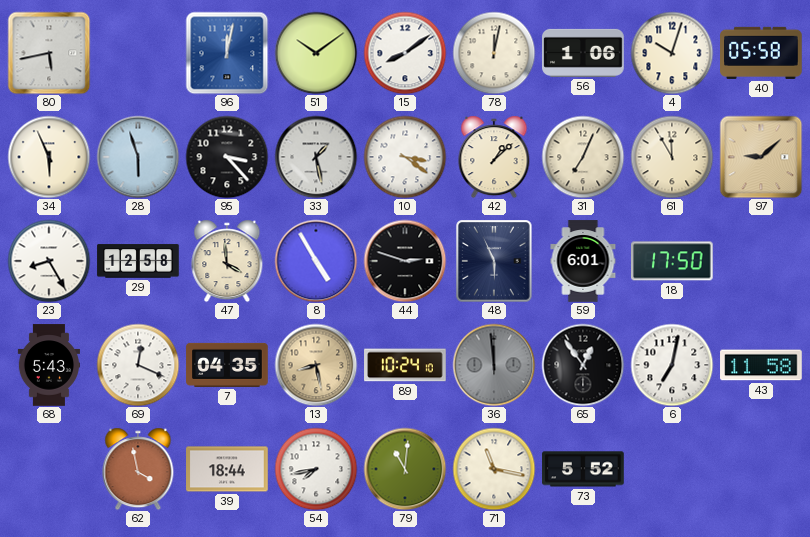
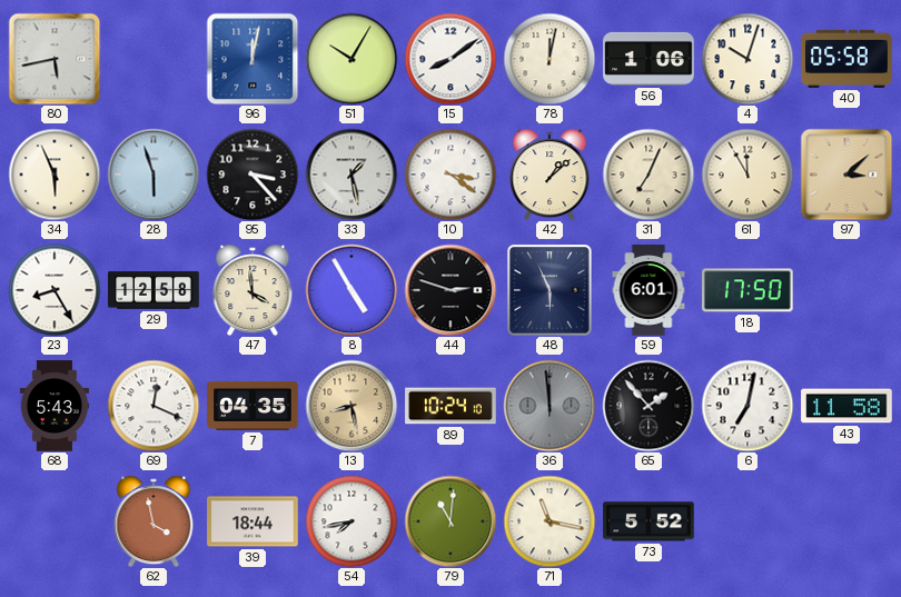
51: 10:09 -> 10:05
97: 9:08 -> 3:08
65: 12:54 -> 1:53
